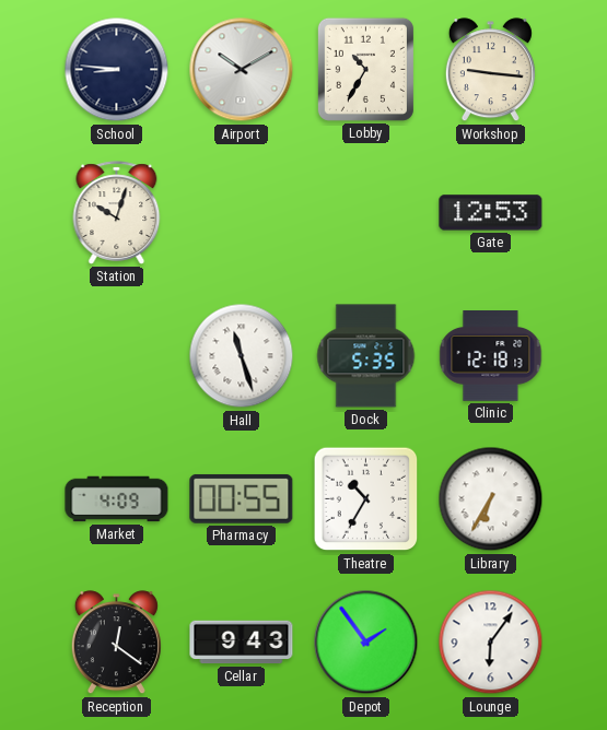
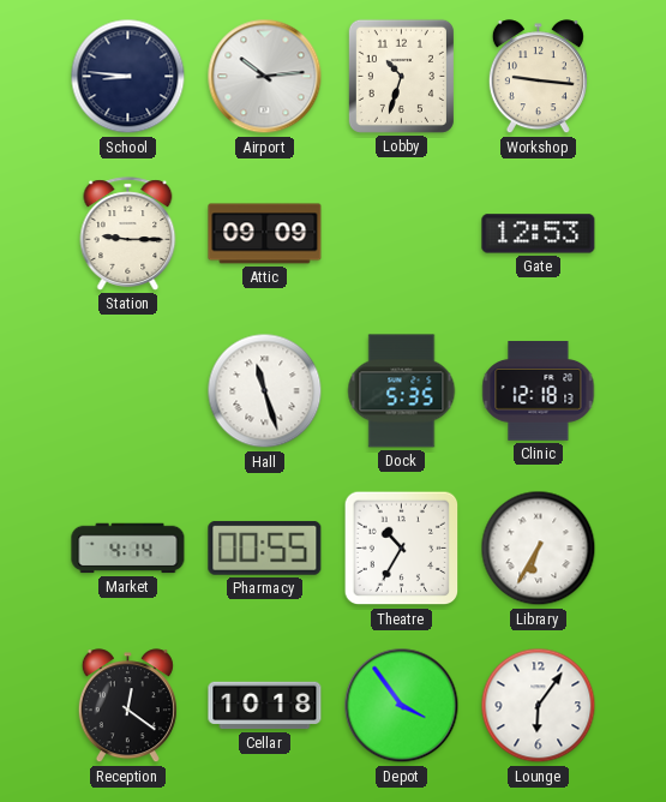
Airport: 10:10 -> 10:14
Lobby: 10:35 -> 10:33
Station: 10:03 -> 9:15
Attic: none -> 09:09
Market: 4:09 -> 4:14
Cellar: 9:43 -> 10:18
Depot: 1:54 -> 3:54
